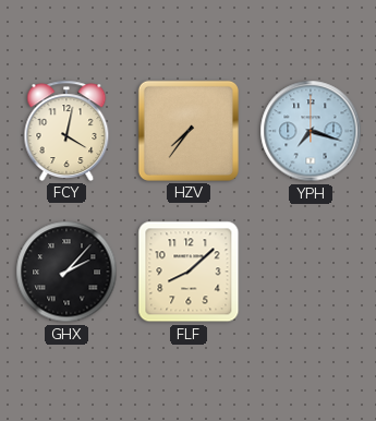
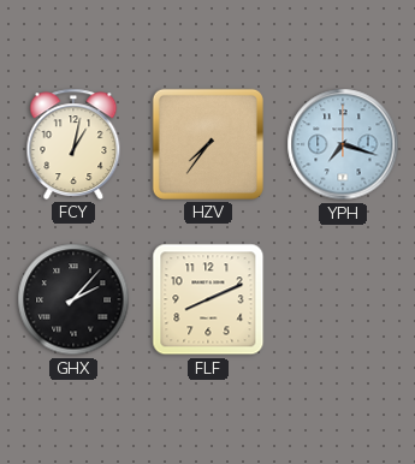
FCY: 4:02 -> 1:02
FLF: 8:08 -> 8:11
